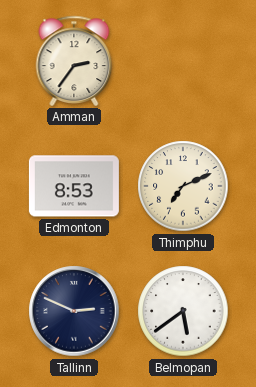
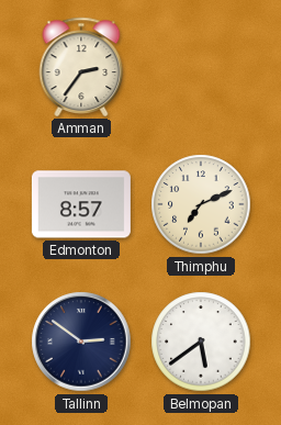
Edmonton: 8:53 -> 8:57
Tallinn: 2:49 -> 2:51
